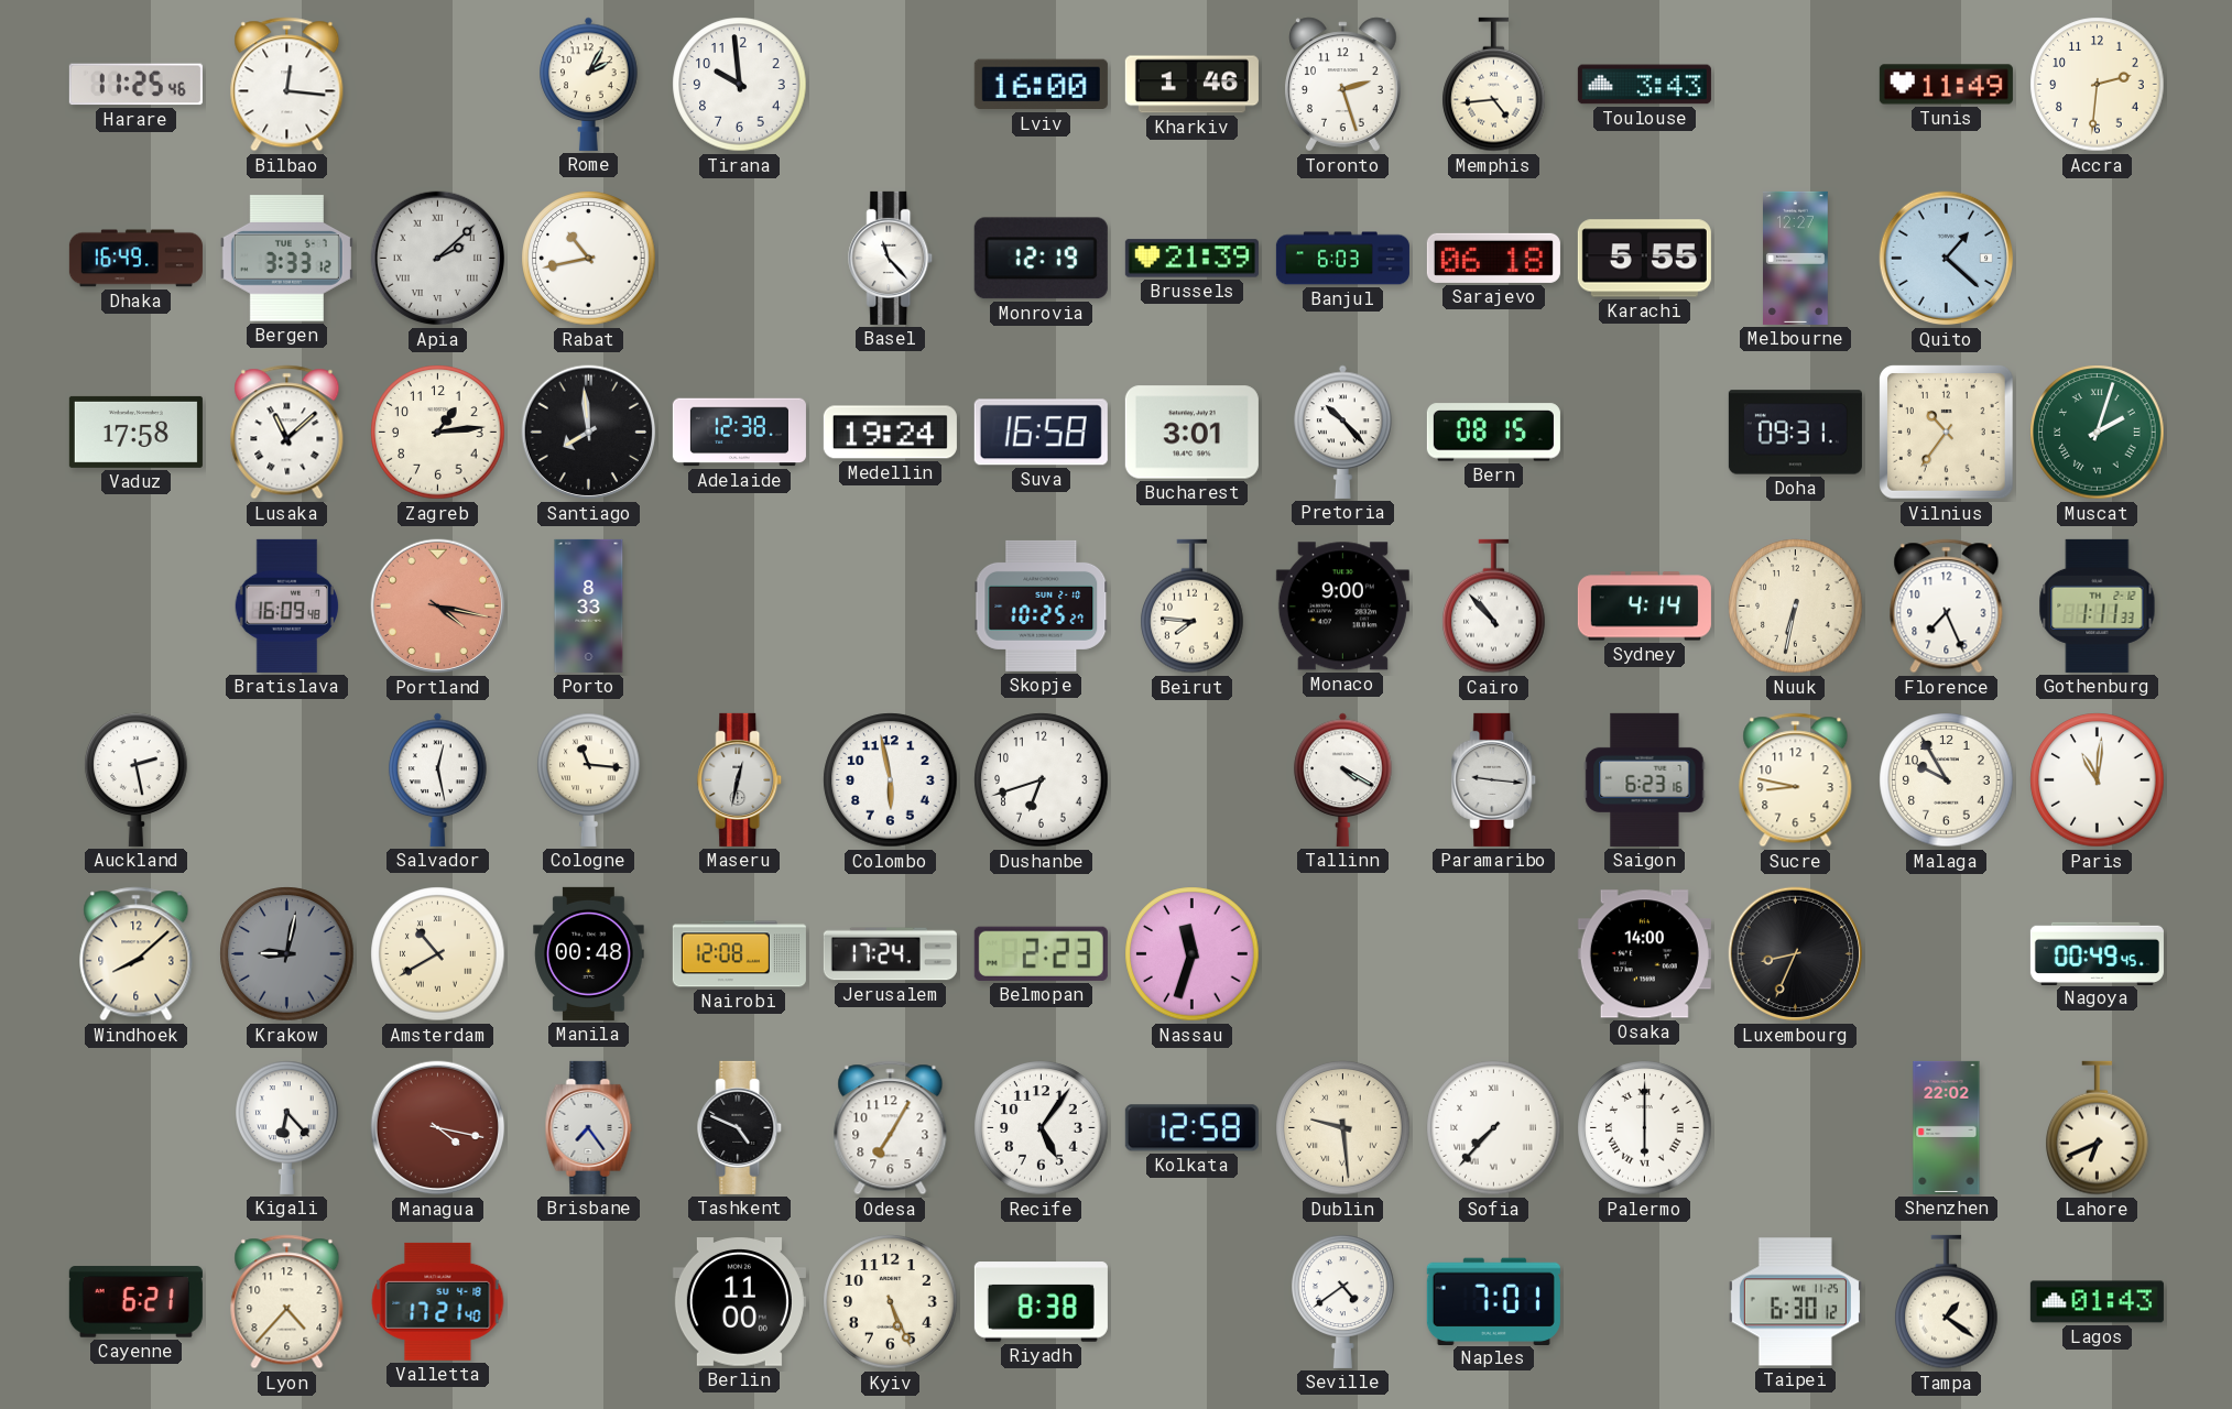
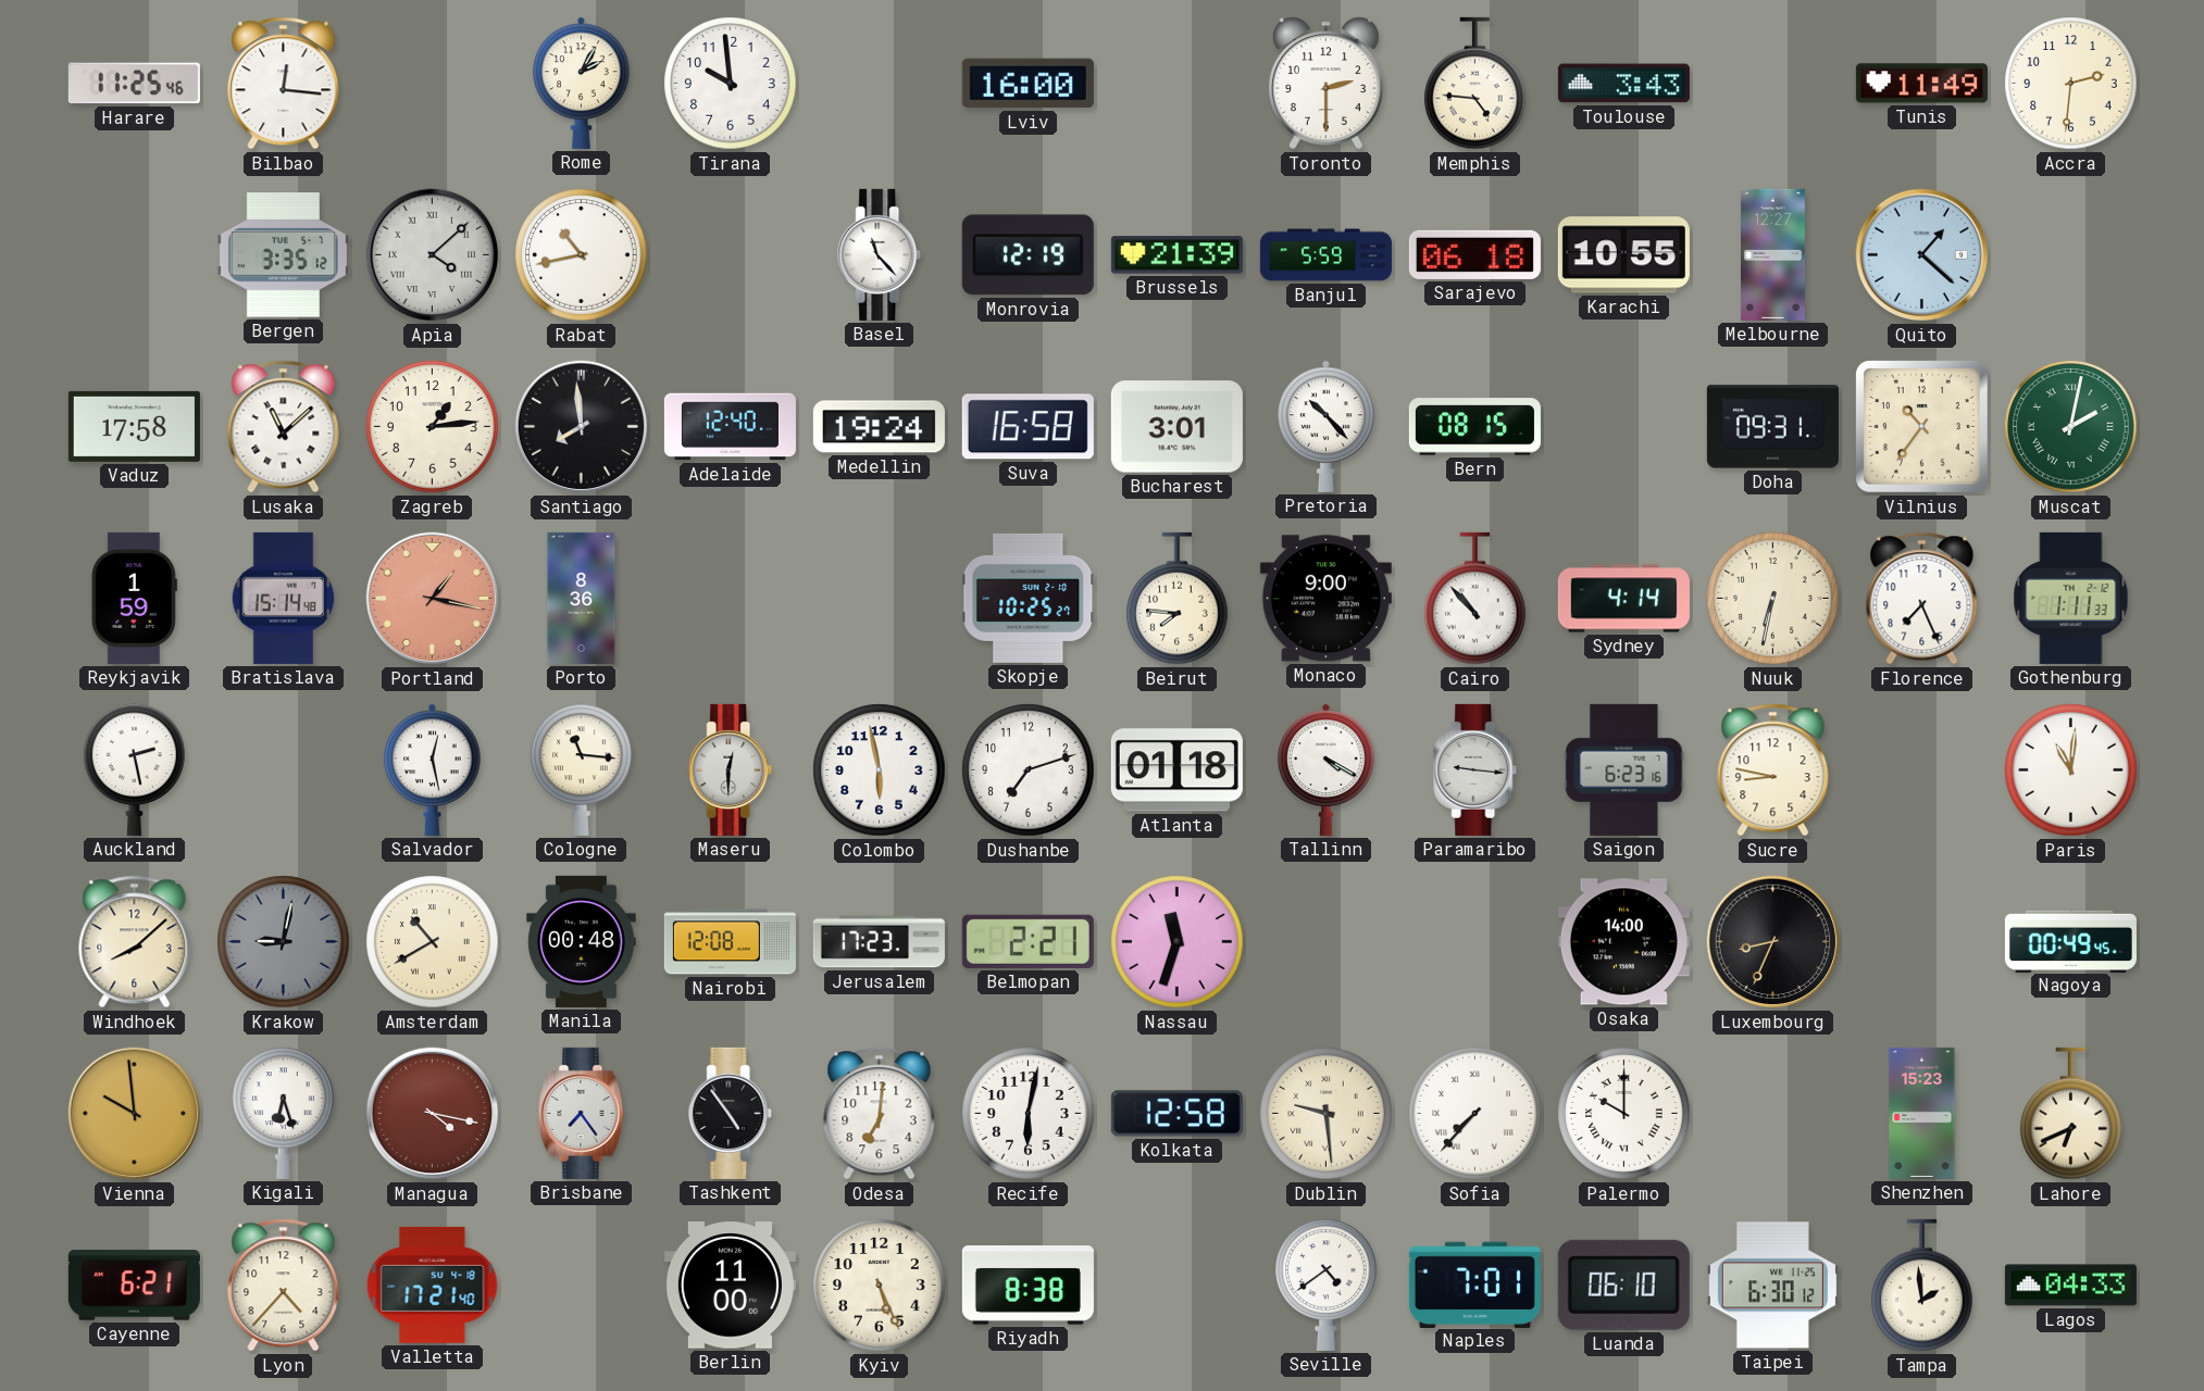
Kharkiv: 1:46 -> none
Toronto: 2:27 -> 2:30
Memphis: 4:44 -> 4:46
Dhaka: 16:49 -> none
Bergen: 3:33 -> 3:35
Apia: 2:08 -> 4:08
Banjul: 6:03 -> 5:59
Karachi: 5:55 -> 10:55
Adelaide: 12:38 -> 12:40
Muscat: 2:03 -> 2:02
Reykjavik: none -> 1:59
Bratislava: 16:09 -> 15:14
Portland: 4:17 -> 1:17
Porto: 8:33 -> 8:36
Maseru: 12:32 -> 12:30
Dushanbe: 6:42 -> 7:12
Atlanta: none -> 01:18
Malaga: 9:55 -> none
Jerusalem: 17:24 -> 17:23
Belmopan: 2:23 -> 2:21
Vienna: none -> 9:59
Kigali: 6:23 -> 6:27
Tashkent: 4:49 -> 4:54
Odesa: 7:05 -> 7:01
Recife: 5:06 -> 6:02
Palermo: 6:00 -> 10:00
Shenzhen: 22:02 -> 15:23
Luanda: none -> 06:10
Tampa: 1:21 -> 1:59
Lagos: 01:43 -> 04:33
